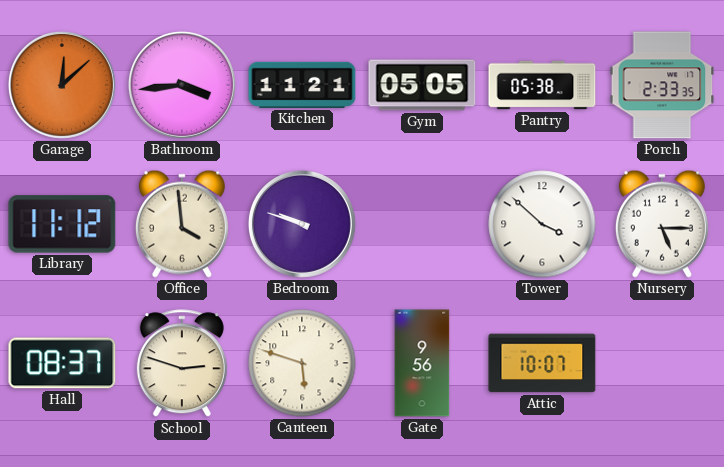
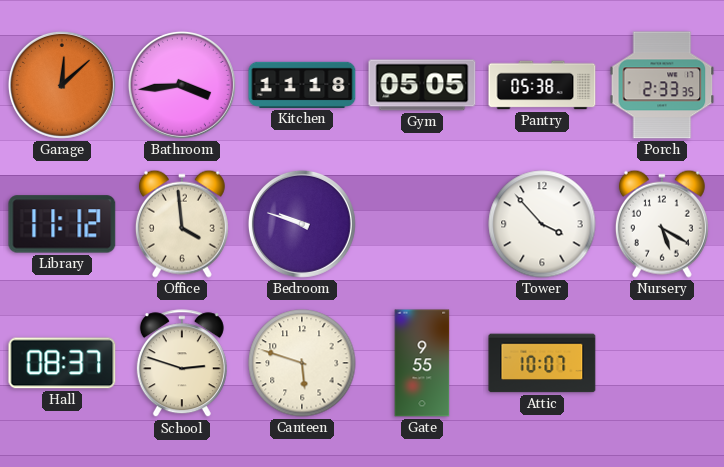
Kitchen: 11:21 -> 11:18
Tower: 3:52 -> 3:53
Nursery: 5:15 -> 5:20
Gate: 9:56 -> 9:55
